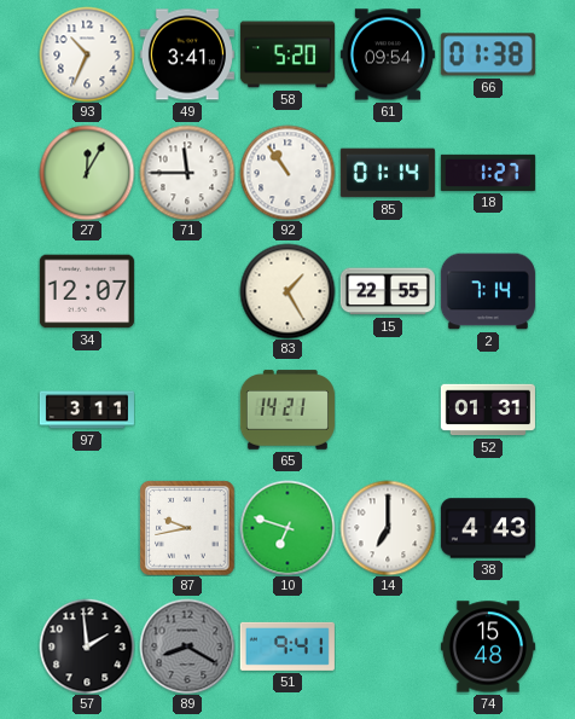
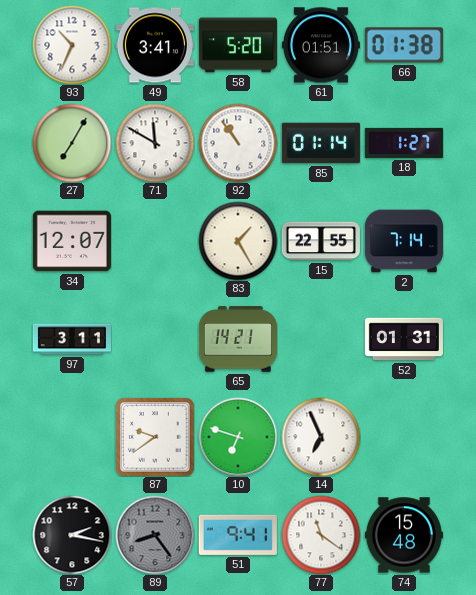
61: 09:54 -> 01:51
27: 12:05 -> 7:05
71: 11:45 -> 11:50
87: 9:43 -> 9:39
14: 7:00 -> 6:56
38: 4:43 -> none
57: 1:59 -> 2:17
89: 8:20 -> 8:24
77: none -> 11:21
